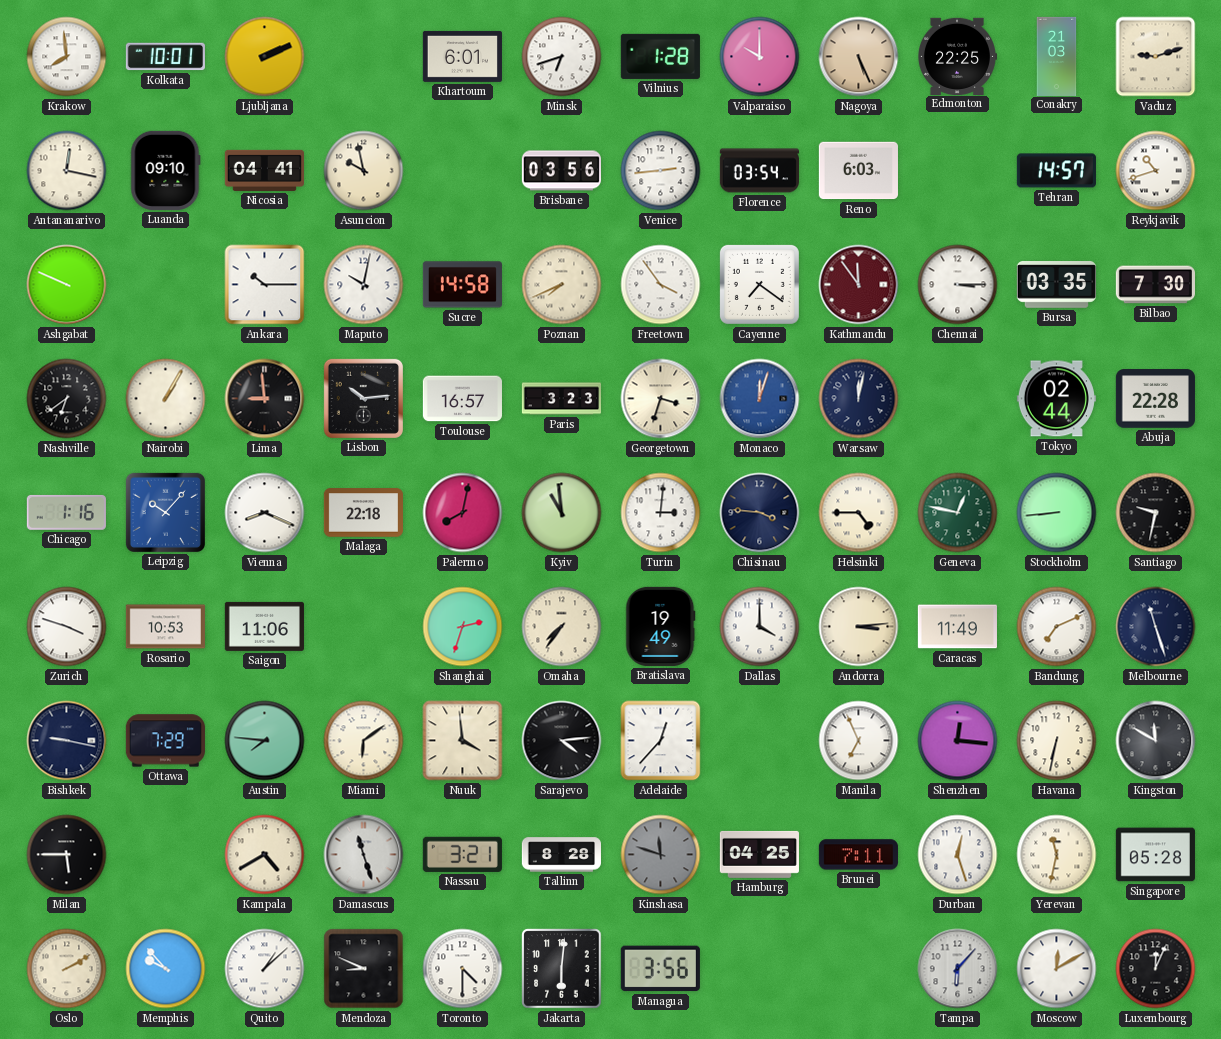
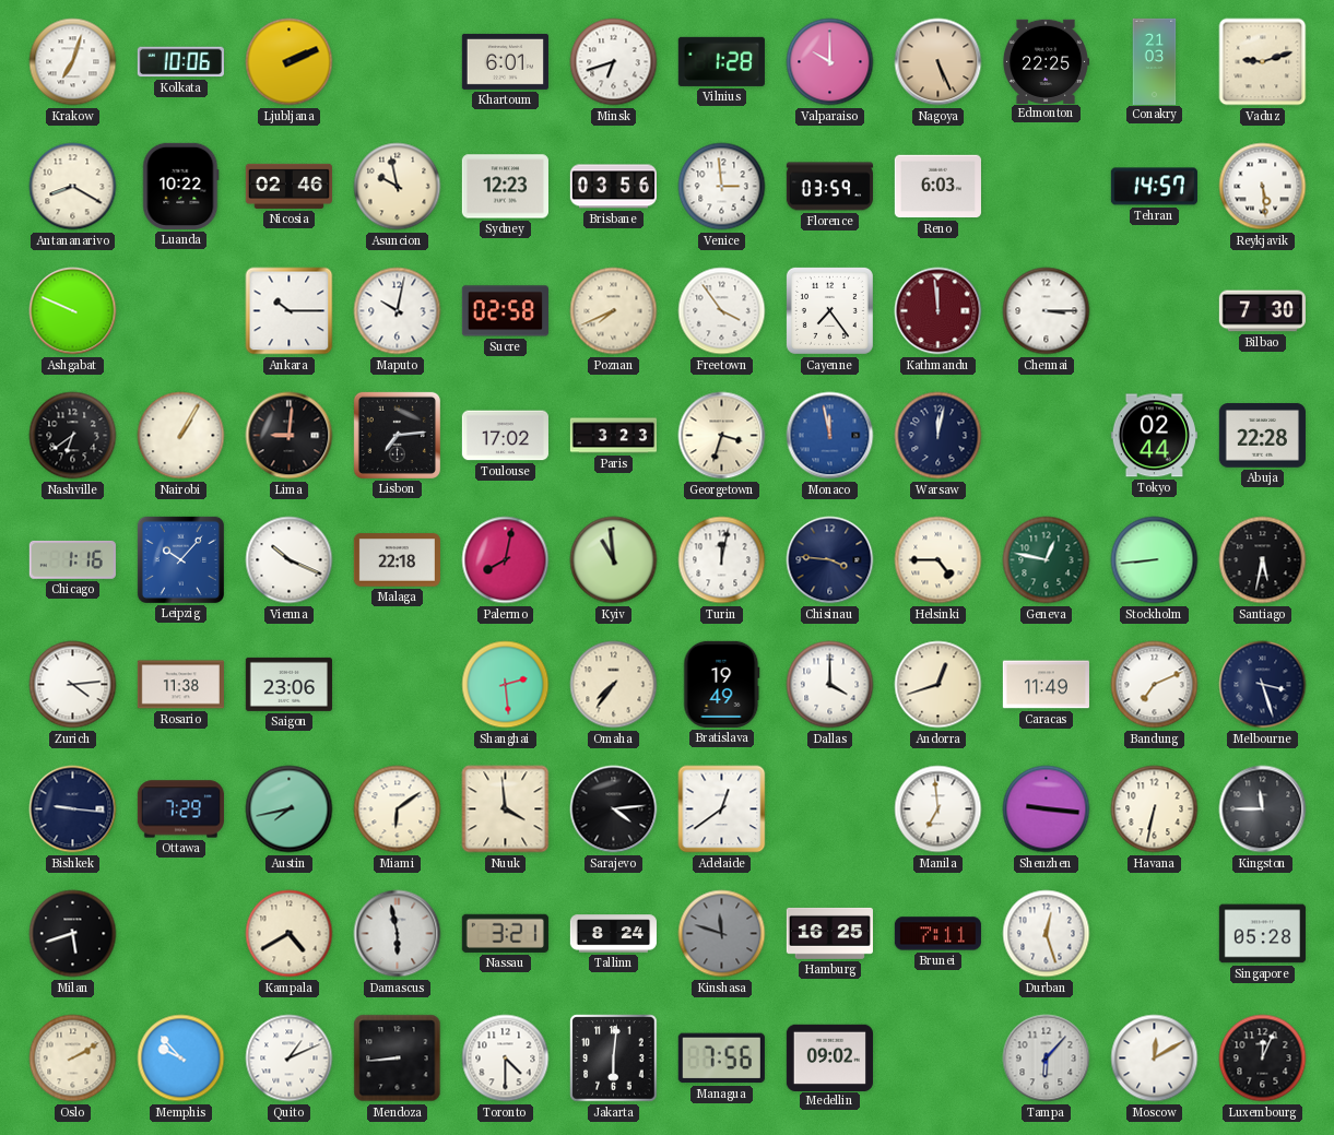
Krakow: 7:59 -> 7:03
Kolkata: 10:01 -> 10:06
Antananarivo: 12:17 -> 8:20
Luanda: 09:10 -> 10:22
Nicosia: 04:41 -> 02:46
Sydney: none -> 12:23
Venice: 2:44 -> 2:59
Florence: 03:54 -> 03:59
Reykjavik: 10:42 -> 5:29
Sucre: 14:58 -> 02:58
Cayenne: 7:21 -> 7:24
Kathmandu: 11:54 -> 11:59
Bursa: 03:35 -> none
Lima: 8:59 -> 9:01
Lisbon: 10:14 -> 7:14
Toulouse: 16:57 -> 17:02
Monaco: 12:03 -> 11:58
Vienna: 8:19 -> 10:19
Turin: 3:01 -> 12:02
Santiago: 9:32 -> 5:32
Zurich: 3:48 -> 4:14
Rosario: 10:53 -> 11:38
Saigon: 11:06 -> 23:06
Shanghai: 2:33 -> 2:29
Andorra: 3:14 -> 12:42
Melbourne: 11:27 -> 3:27
Bishkek: 9:17 -> 9:16
Austin: 7:46 -> 7:43
Adelaide: 12:37 -> 12:39
Manila: 6:56 -> 6:59
Shenzhen: 12:16 -> 9:16
Kingston: 11:50 -> 11:45
Milan: 5:45 -> 5:42
Damascus: 11:27 -> 5:58
Tallinn: 8:28 -> 8:24
Hamburg: 04:25 -> 16:25
Yerevan: 11:32 -> none
Quito: 1:08 -> 1:11
Mendoza: 8:49 -> 8:44
Managua: 3:56 -> 7:56
Medellin: none -> 09:02
